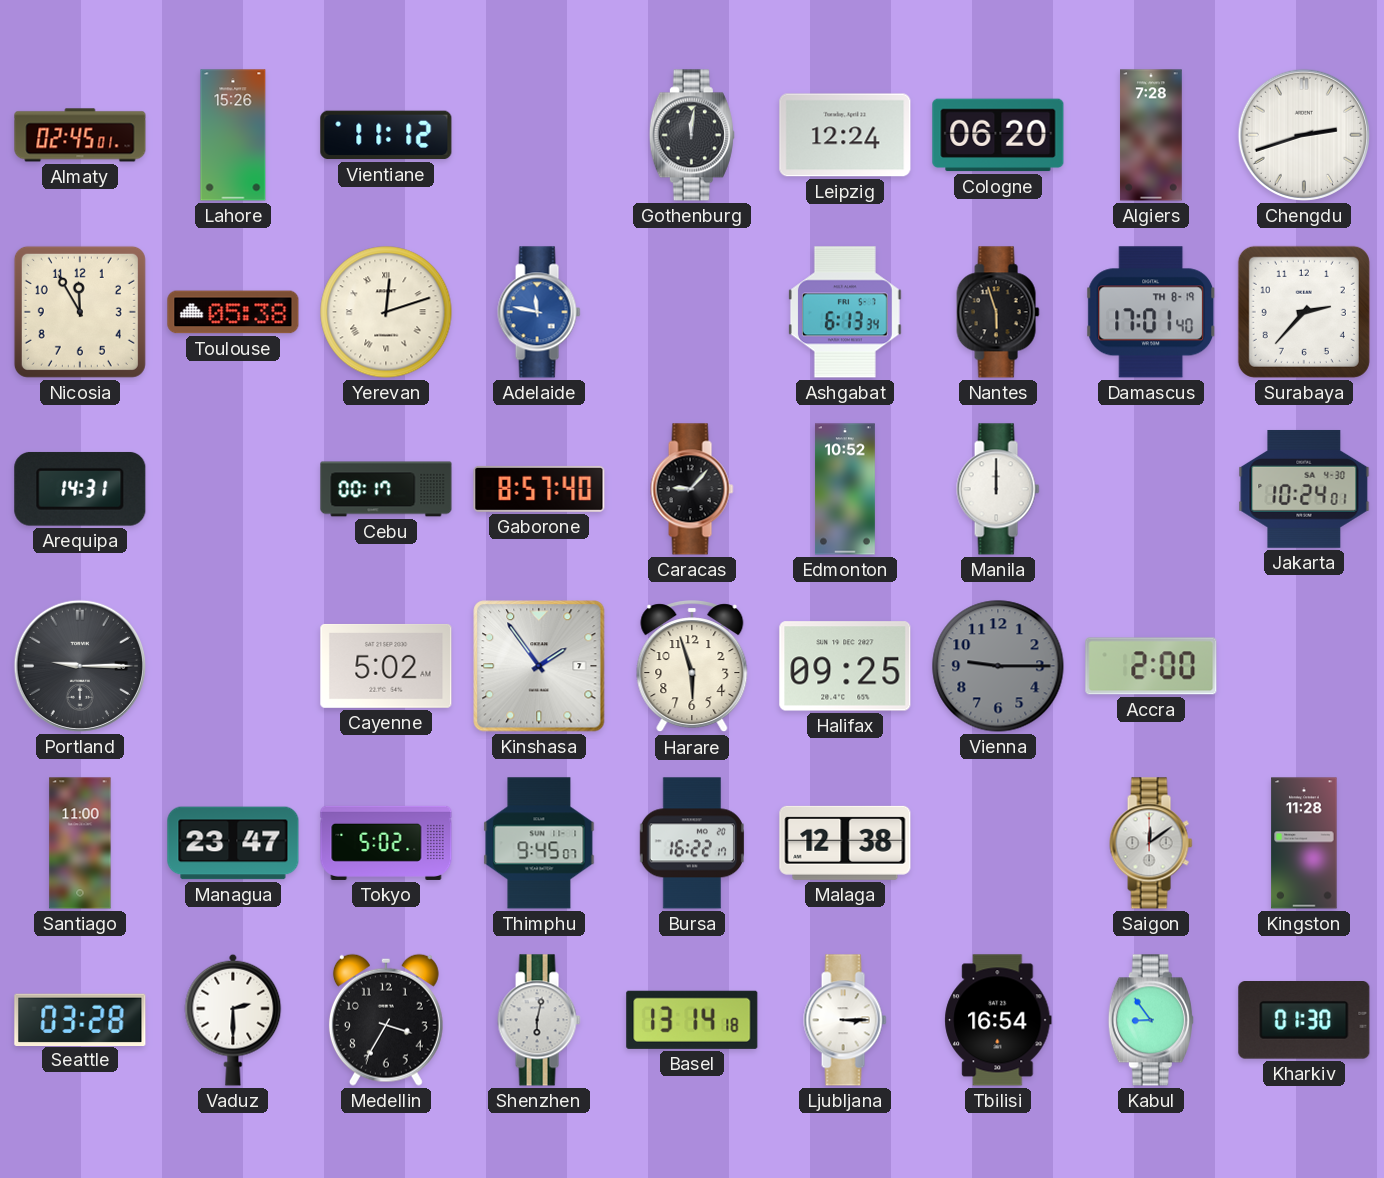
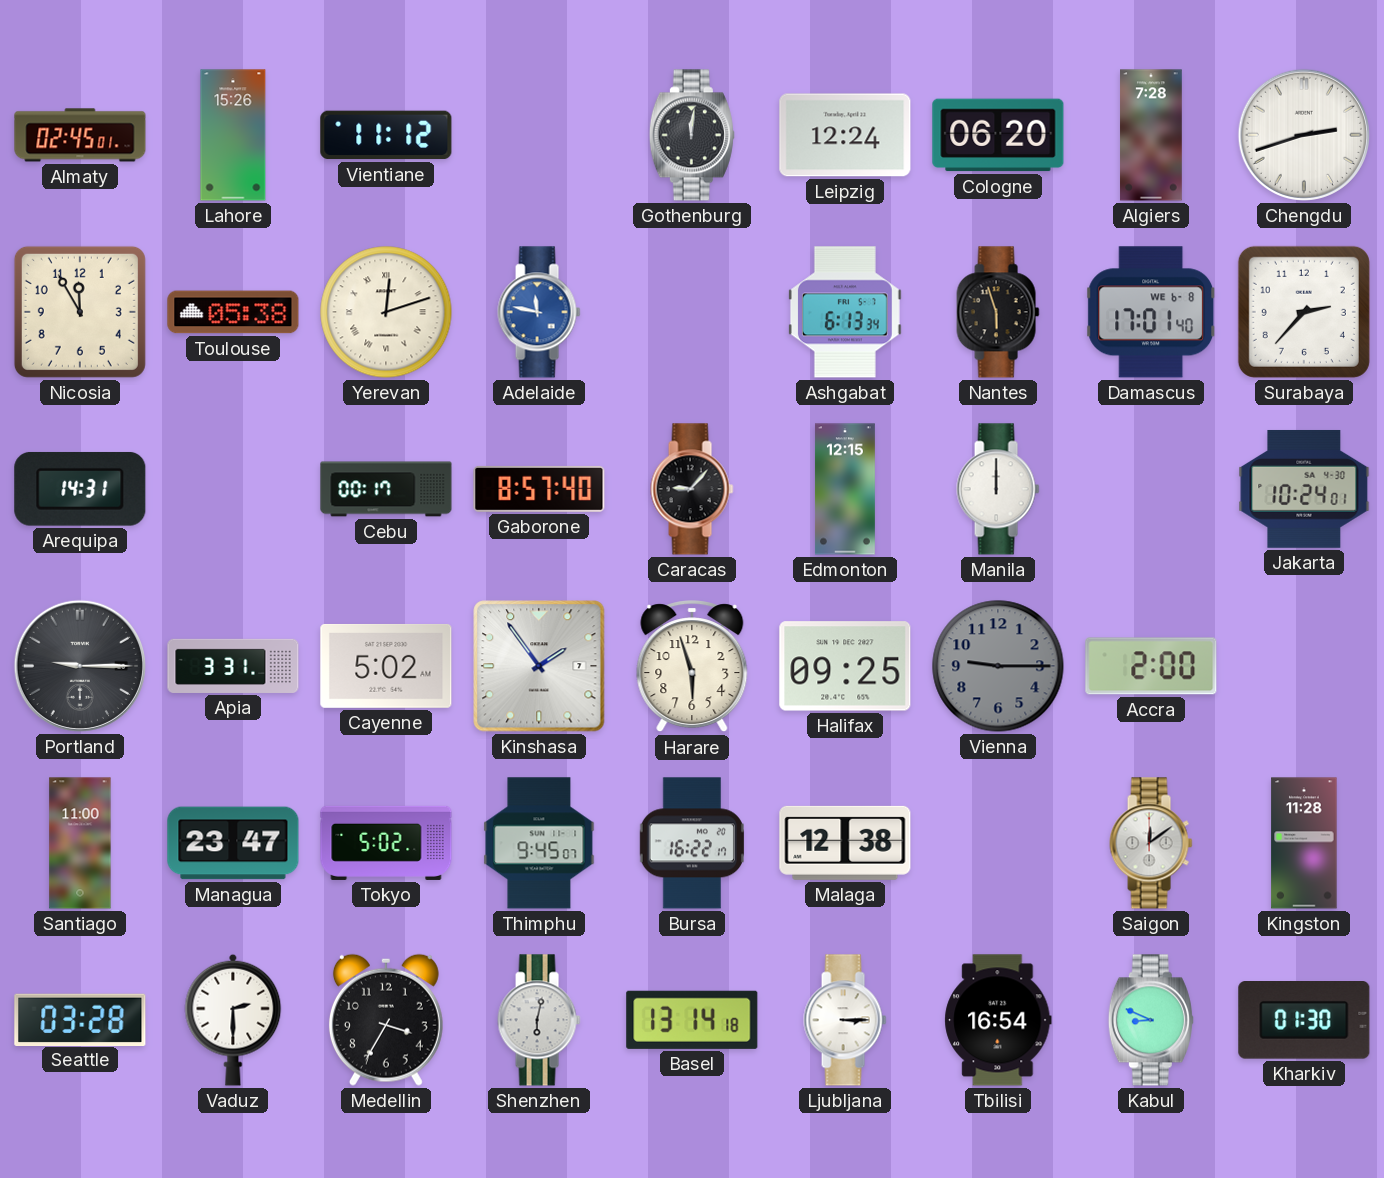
Damascus date: TH 8-19 -> WE 6-8
Edmonton: 10:52 -> 12:15
Apia: none -> 3:31
Kabul: 8:54 -> 8:49
